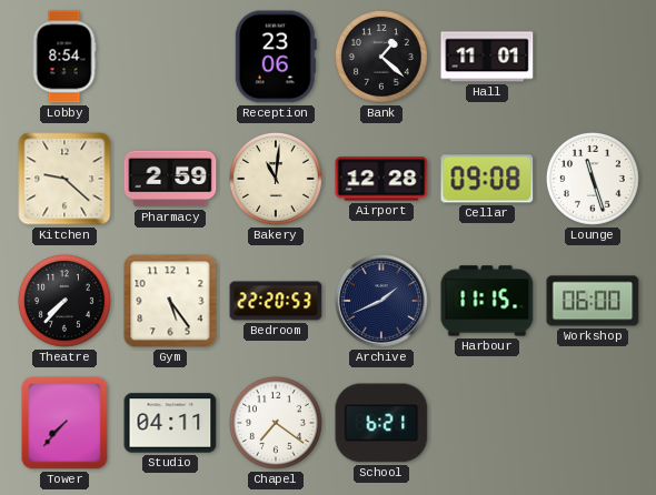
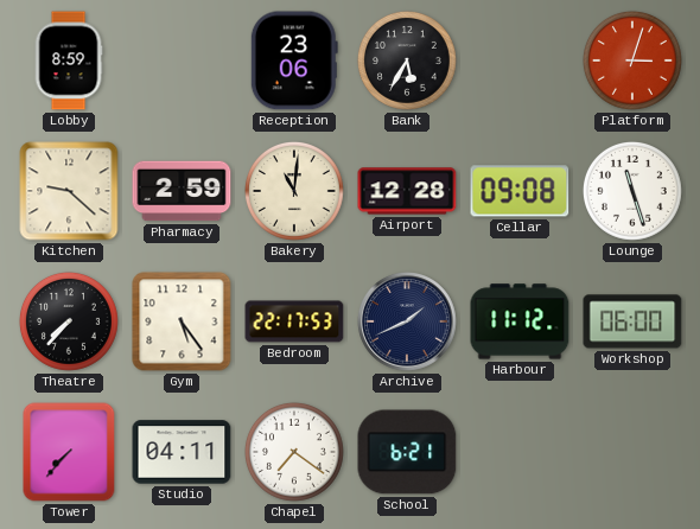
Lobby: 8:54 -> 8:59
Bank: 1:22 -> 5:35
Hall: 11:01 -> none
Platform: none -> 3:03
Bedroom: 22:20 -> 22:17
Harbour: 11:15 -> 11:12
